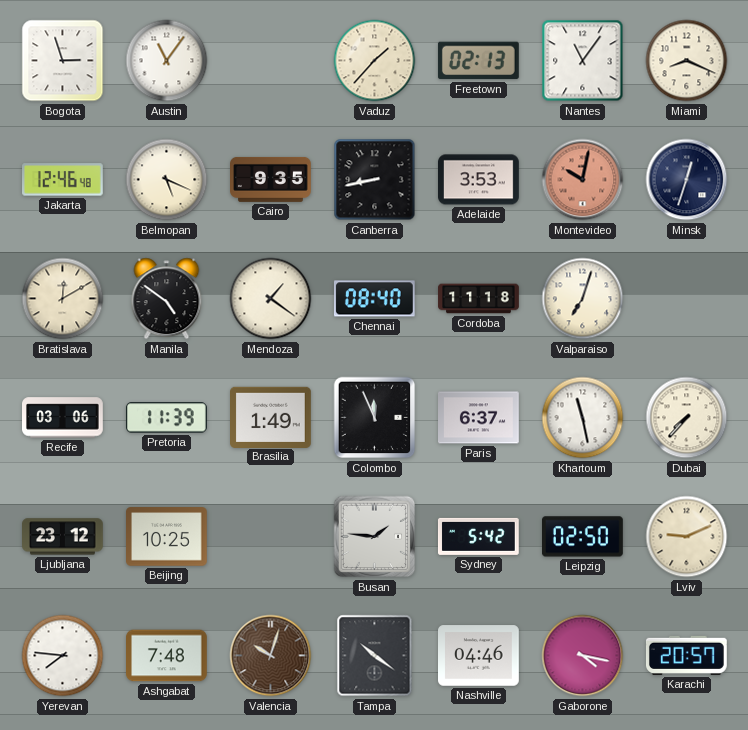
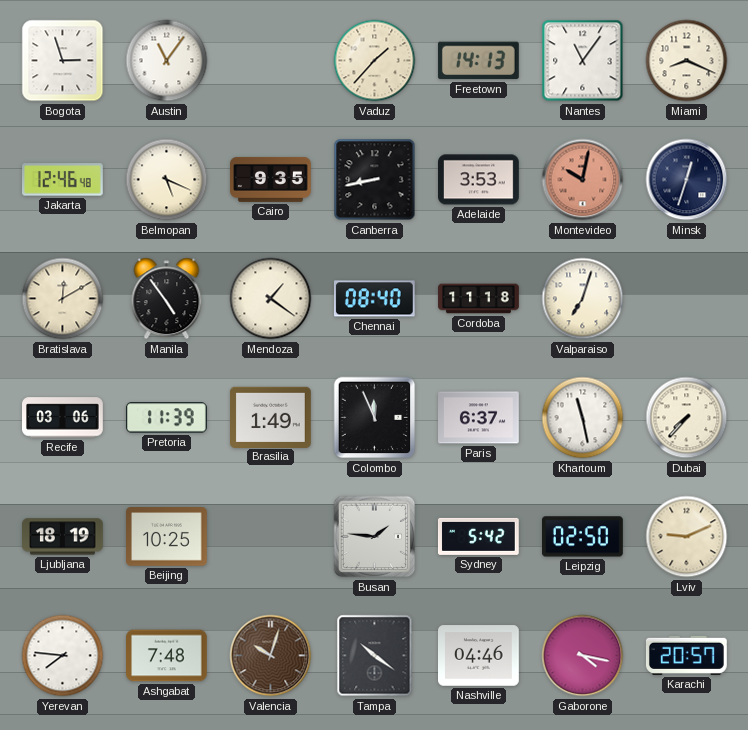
Freetown: 02:13 -> 14:13
Manila: 4:51 -> 4:54
Ljubljana: 23:12 -> 18:19
